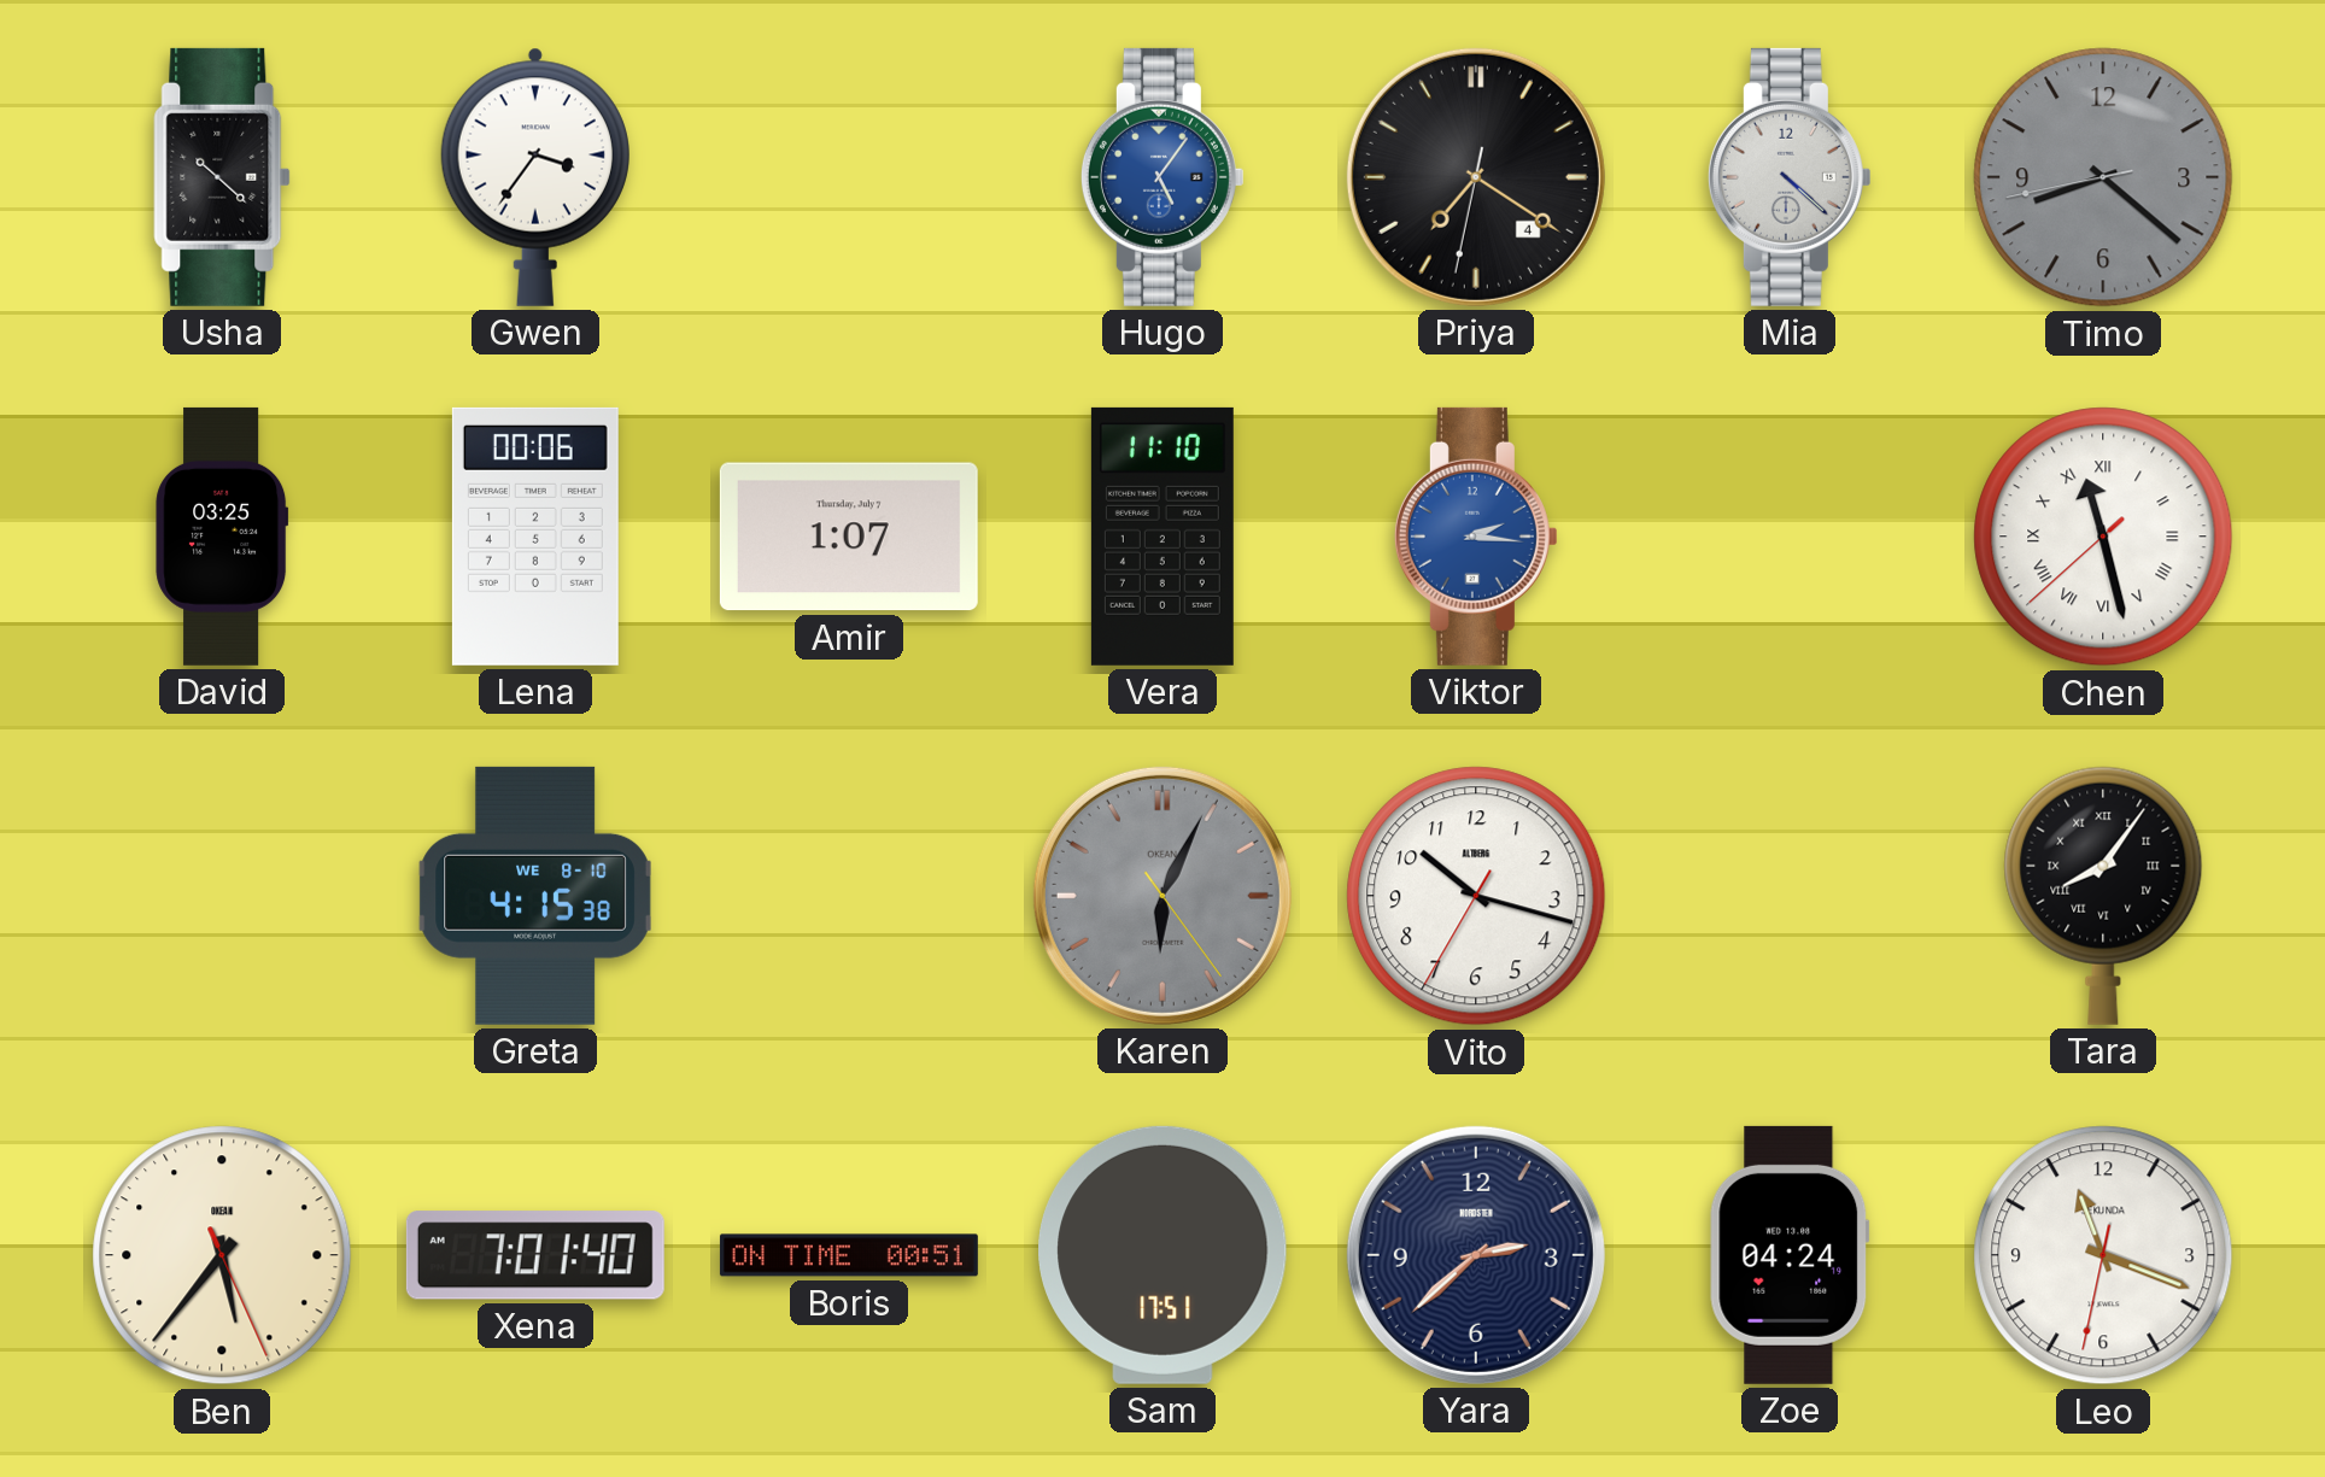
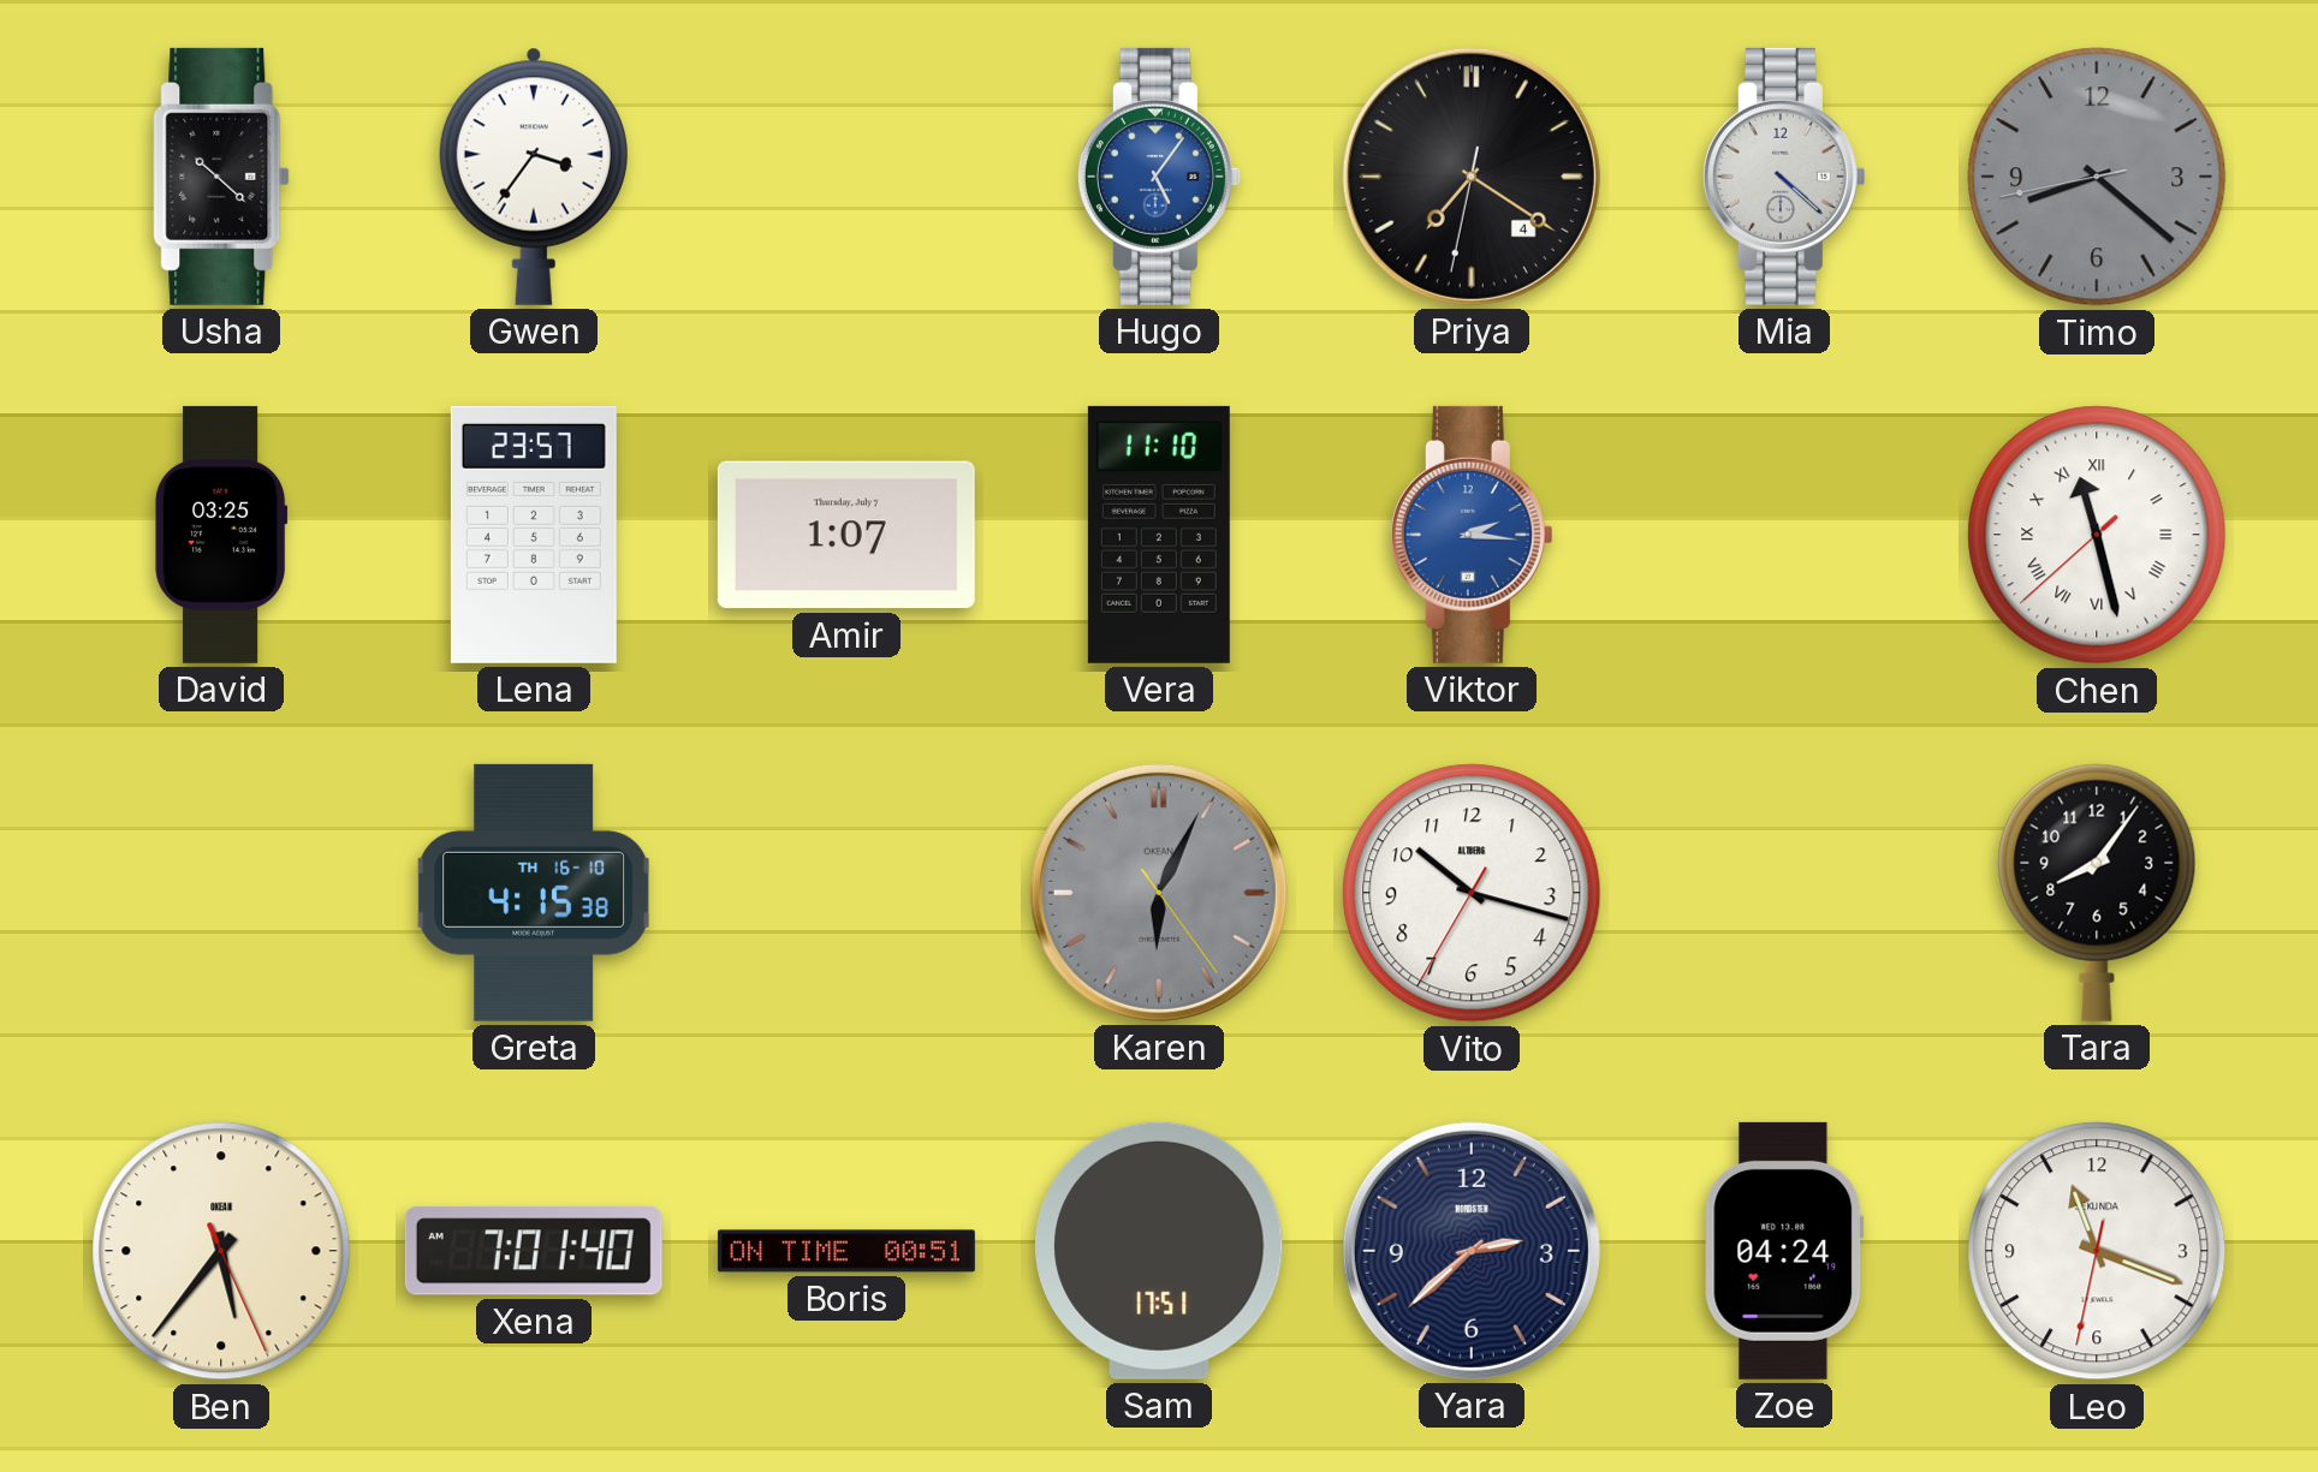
Lena: 00:06 -> 23:57
Greta date: WE 8-10 -> TH 16-10
Tara numerals: Roman -> Arabic
